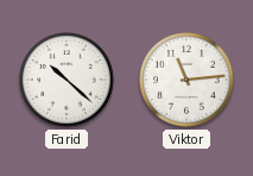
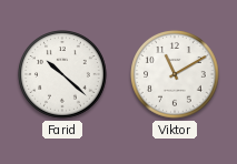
Viktor: 11:14 -> 11:10
